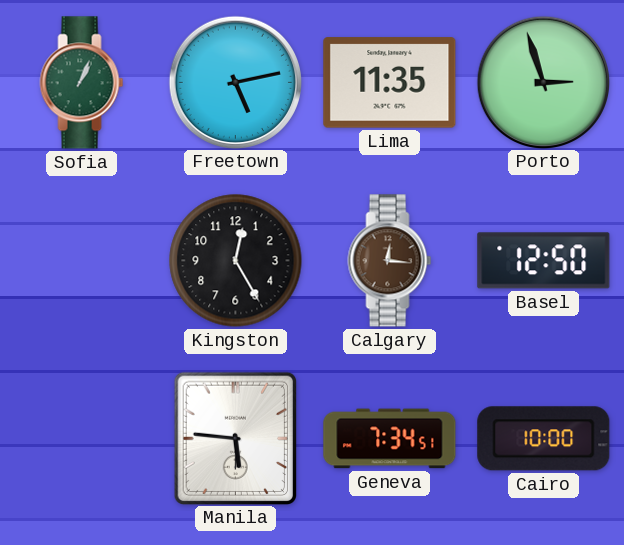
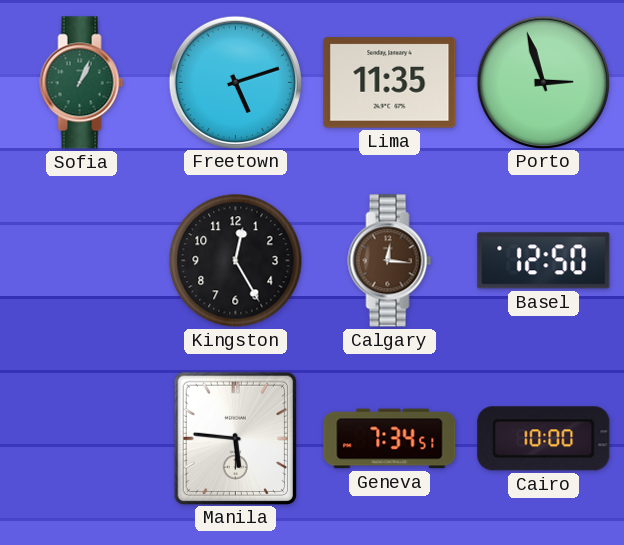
Freetown: 5:13 -> 5:12
